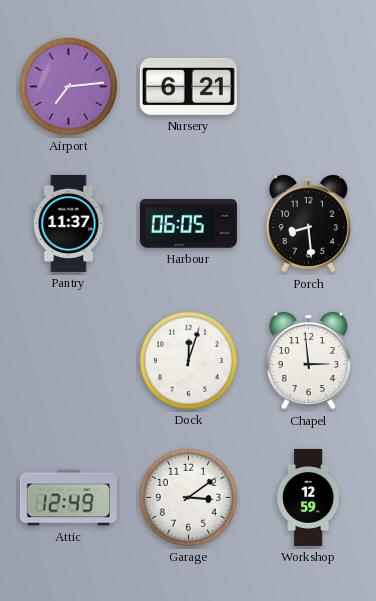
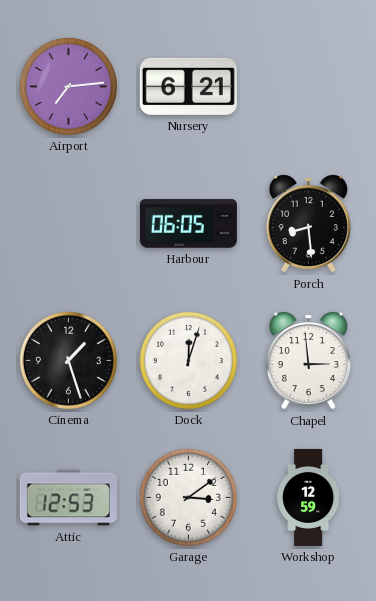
Pantry: 11:37 -> none
Cinema: none -> 1:27
Attic: 12:49 -> 12:53
